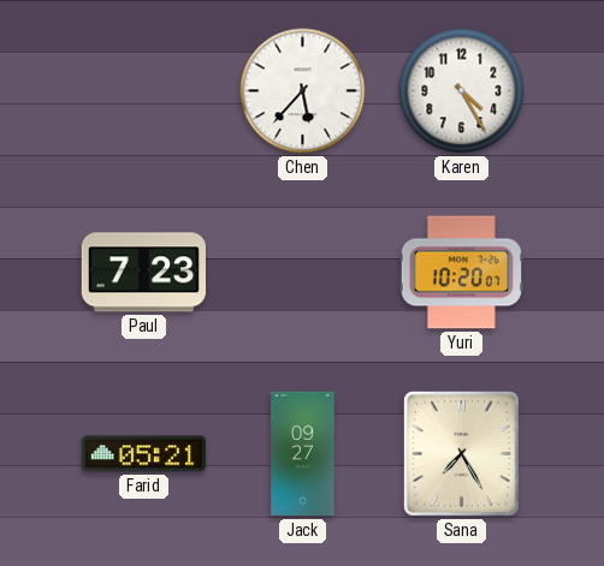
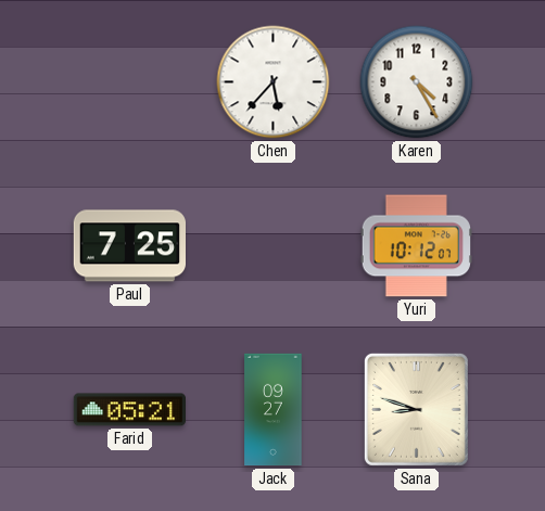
Paul: 7:23 -> 7:25
Yuri: 10:20 -> 10:12
Sana: 7:25 -> 8:48
